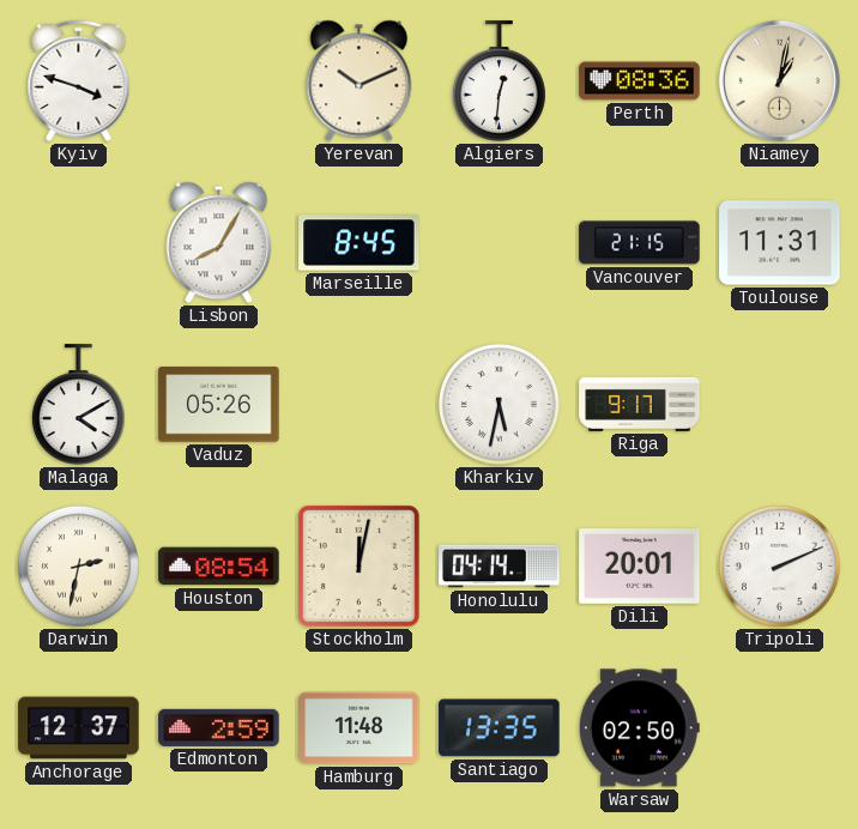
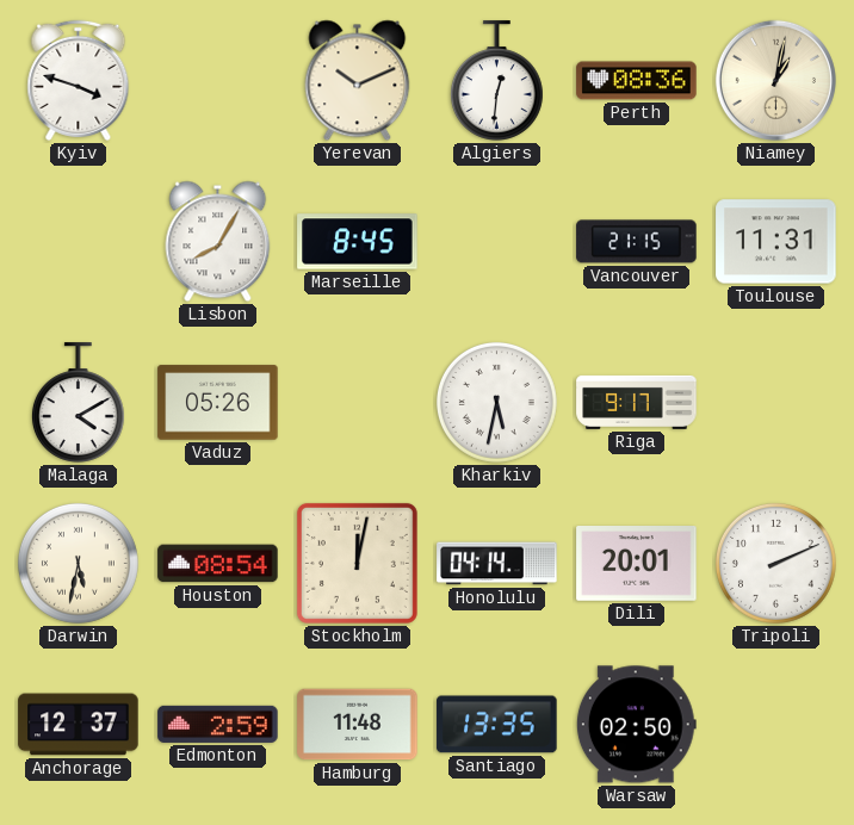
Darwin: 2:32 -> 5:32
